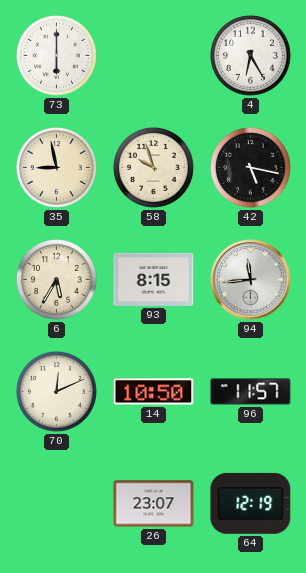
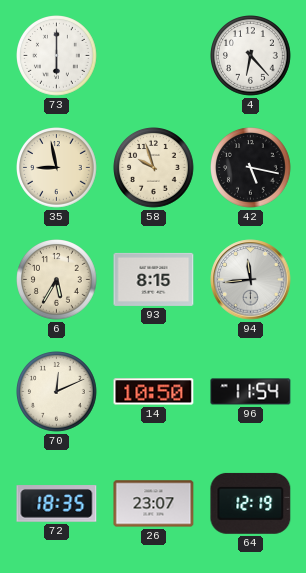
4: 6:25 -> 6:23
96: 11:57 -> 11:54
72: none -> 18:35
